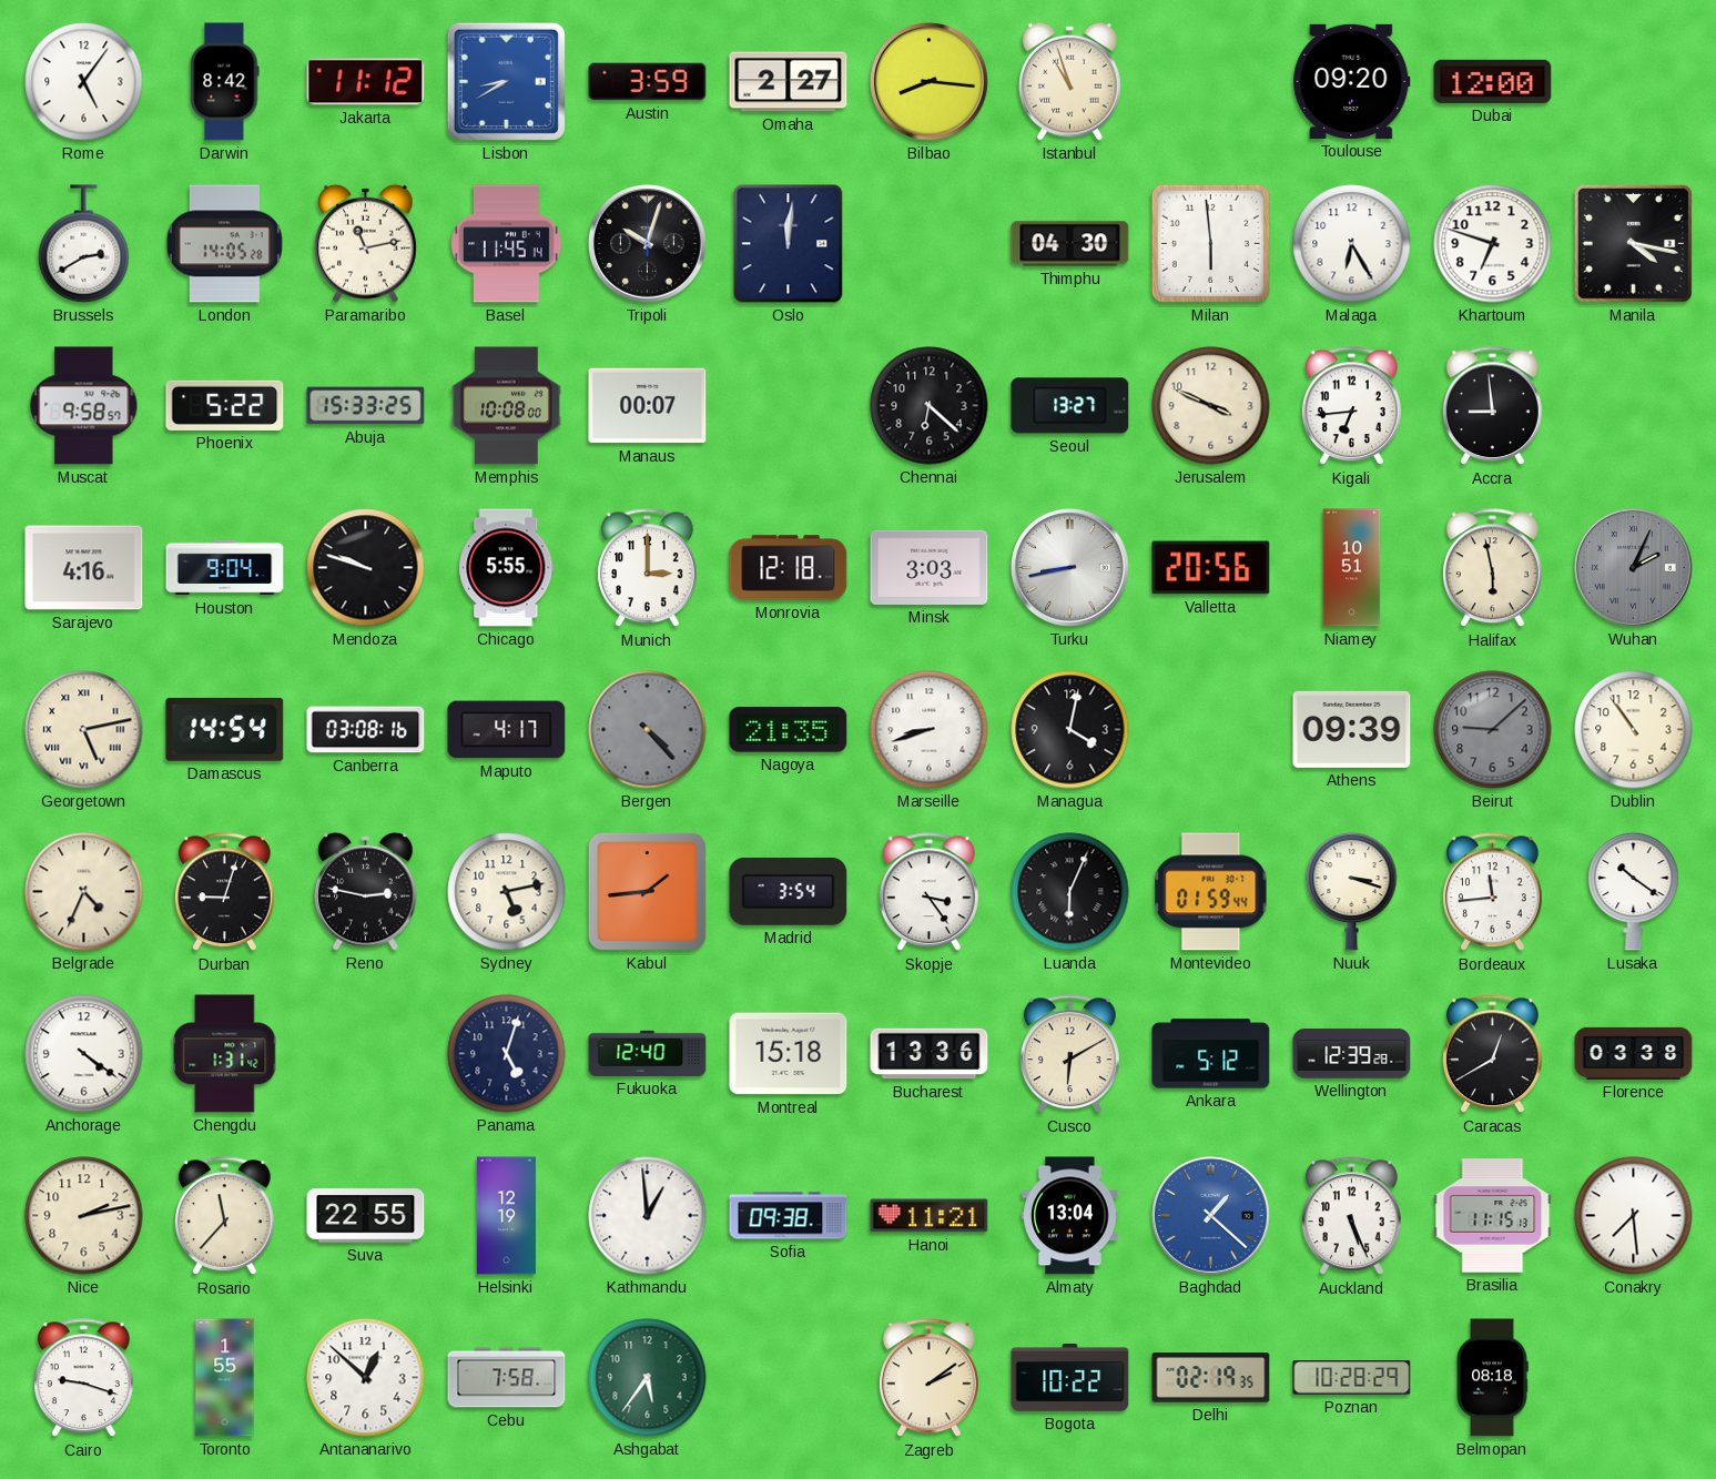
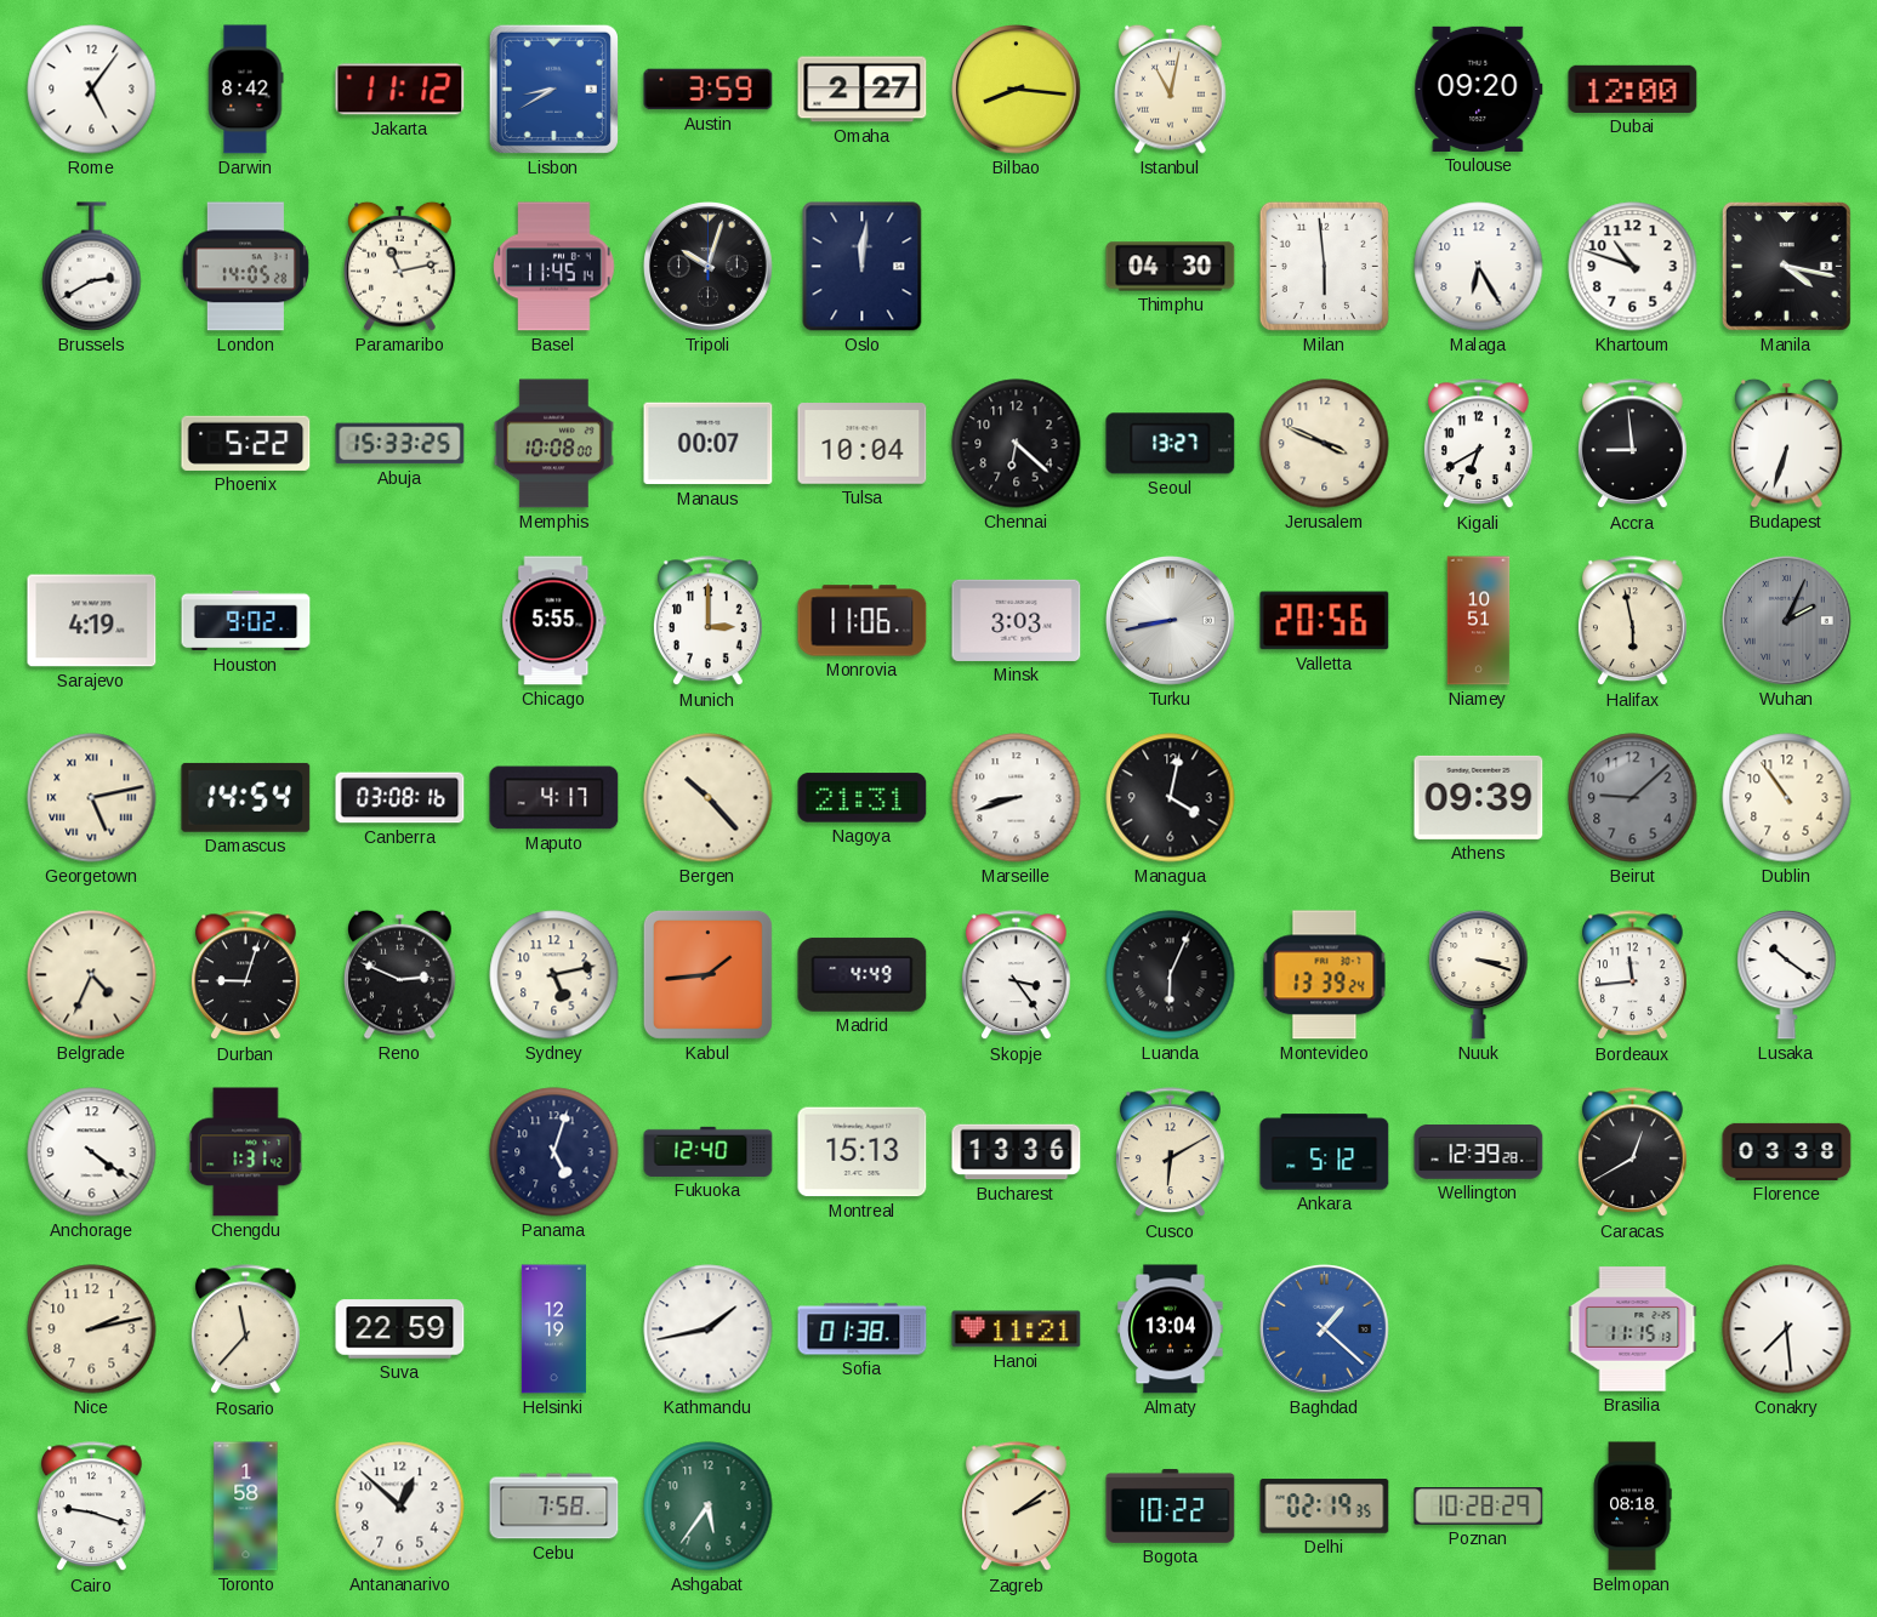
Istanbul: 10:57 -> 11:02
Khartoum: 6:48 -> 10:48
Muscat: 9:58 -> none
Tulsa: none -> 10:04
Kigali: 6:44 -> 6:40
Budapest: none -> 6:33
Sarajevo: 4:16 -> 4:19
Houston: 9:04 -> 9:02
Mendoza: 9:48 -> none
Monrovia: 12:18 -> 11:06
Bergen: 4:23 -> 10:23
Bergen dial: grey -> cream
Nagoya: 21:35 -> 21:31
Reno: 2:47 -> 2:49
Madrid: 3:54 -> 4:49
Montevideo: 01:59 -> 13:39
Montreal: 15:18 -> 15:13
Suva: 22:55 -> 22:59
Kathmandu: 12:59 -> 1:43
Sofia: 09:38 -> 01:38
Auckland: 5:26 -> none
Toronto: 1:55 -> 1:58
